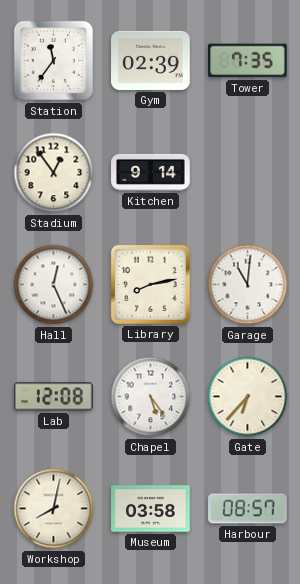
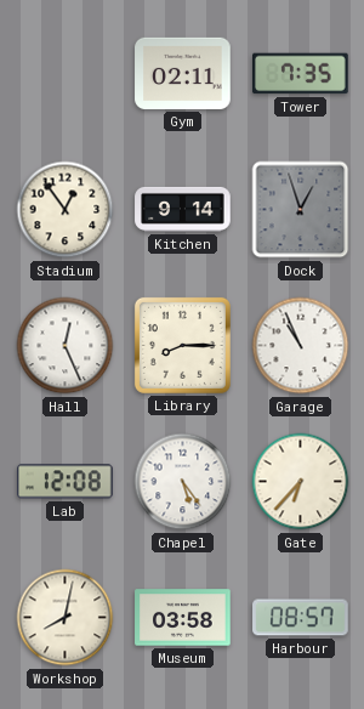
Station: 11:36 -> none
Gym: 02:39 -> 02:11
Dock: none -> 12:57
Library: 8:13 -> 8:15
Garage: 11:01 -> 10:56
